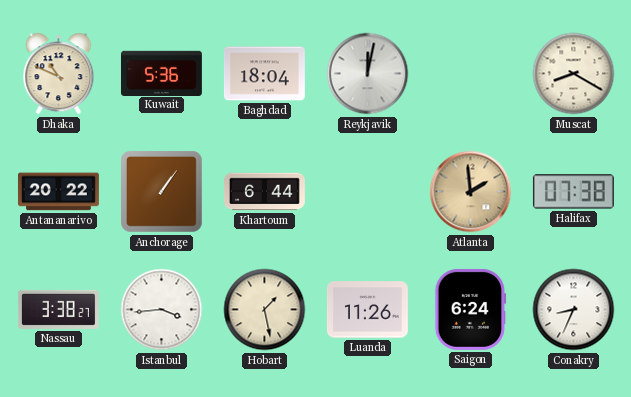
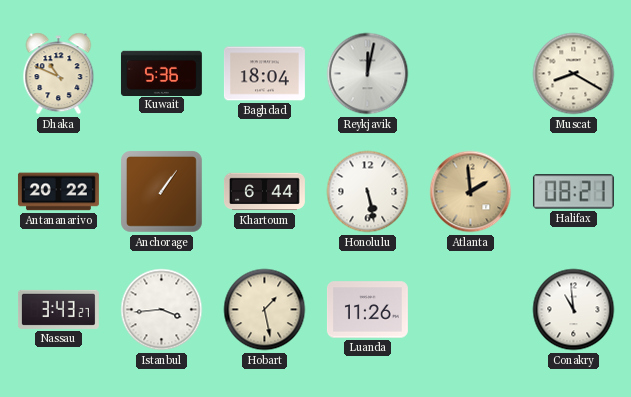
Honolulu: none -> 5:28
Halifax: 07:38 -> 08:21
Nassau: 3:38 -> 3:43
Saigon: 6:24 -> none
Conakry: 8:34 -> 10:59
